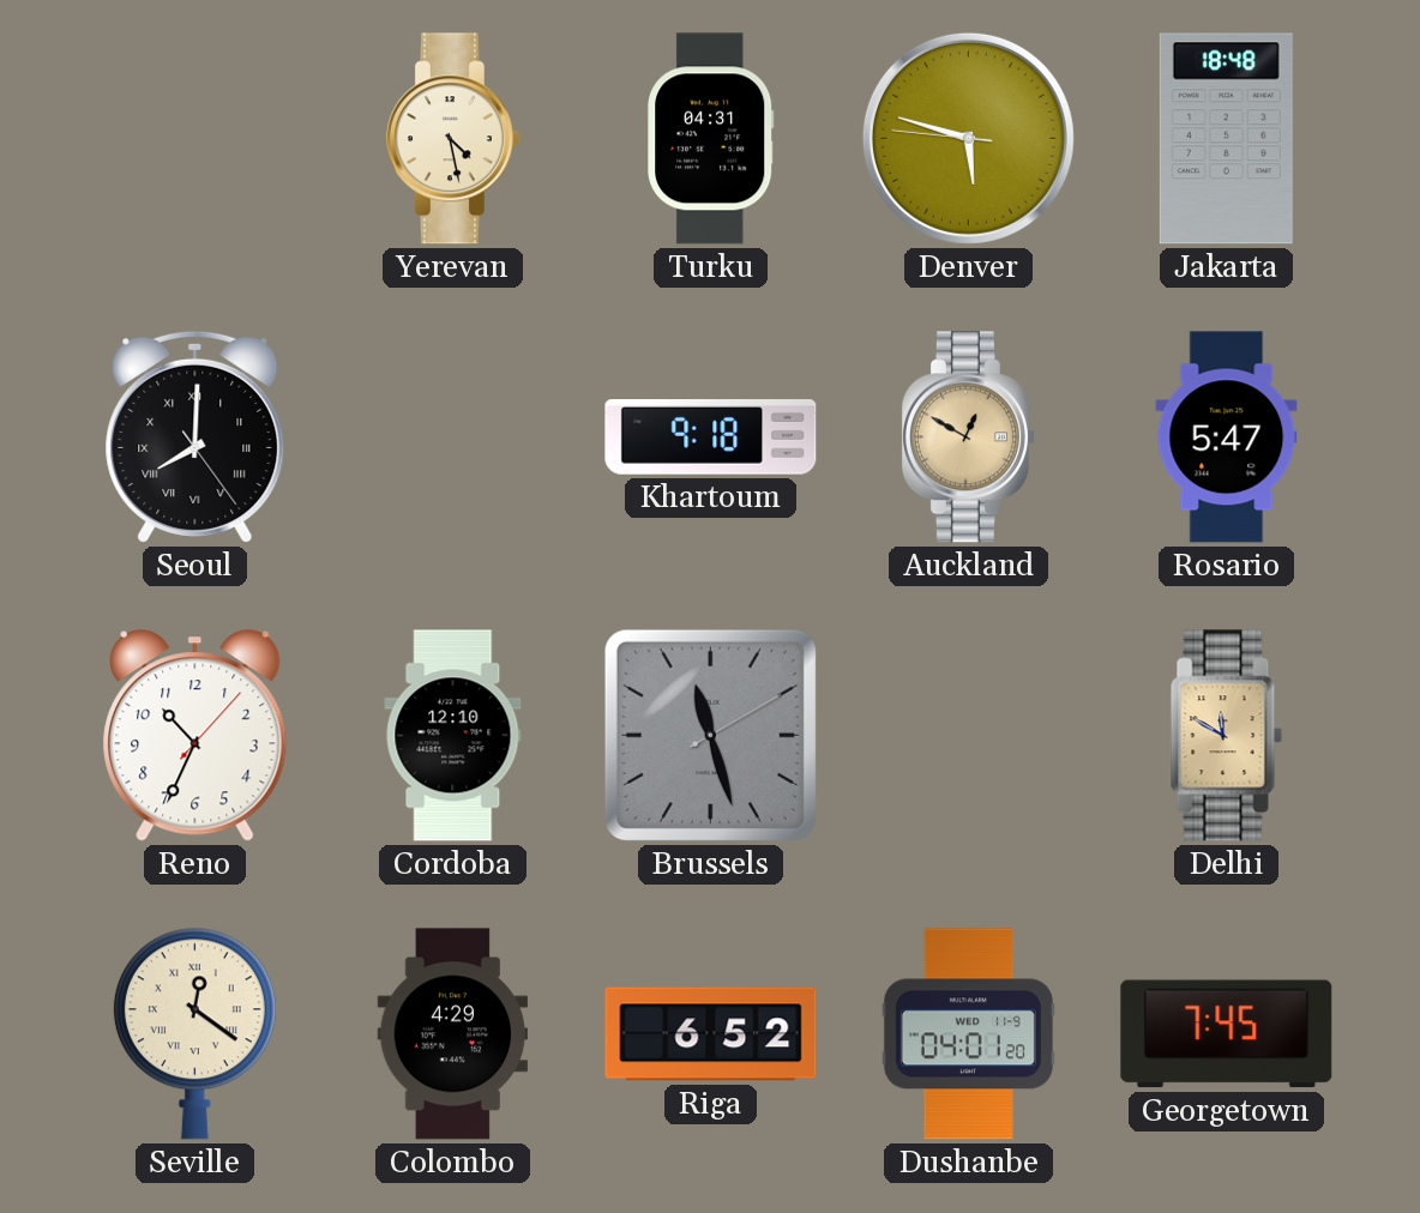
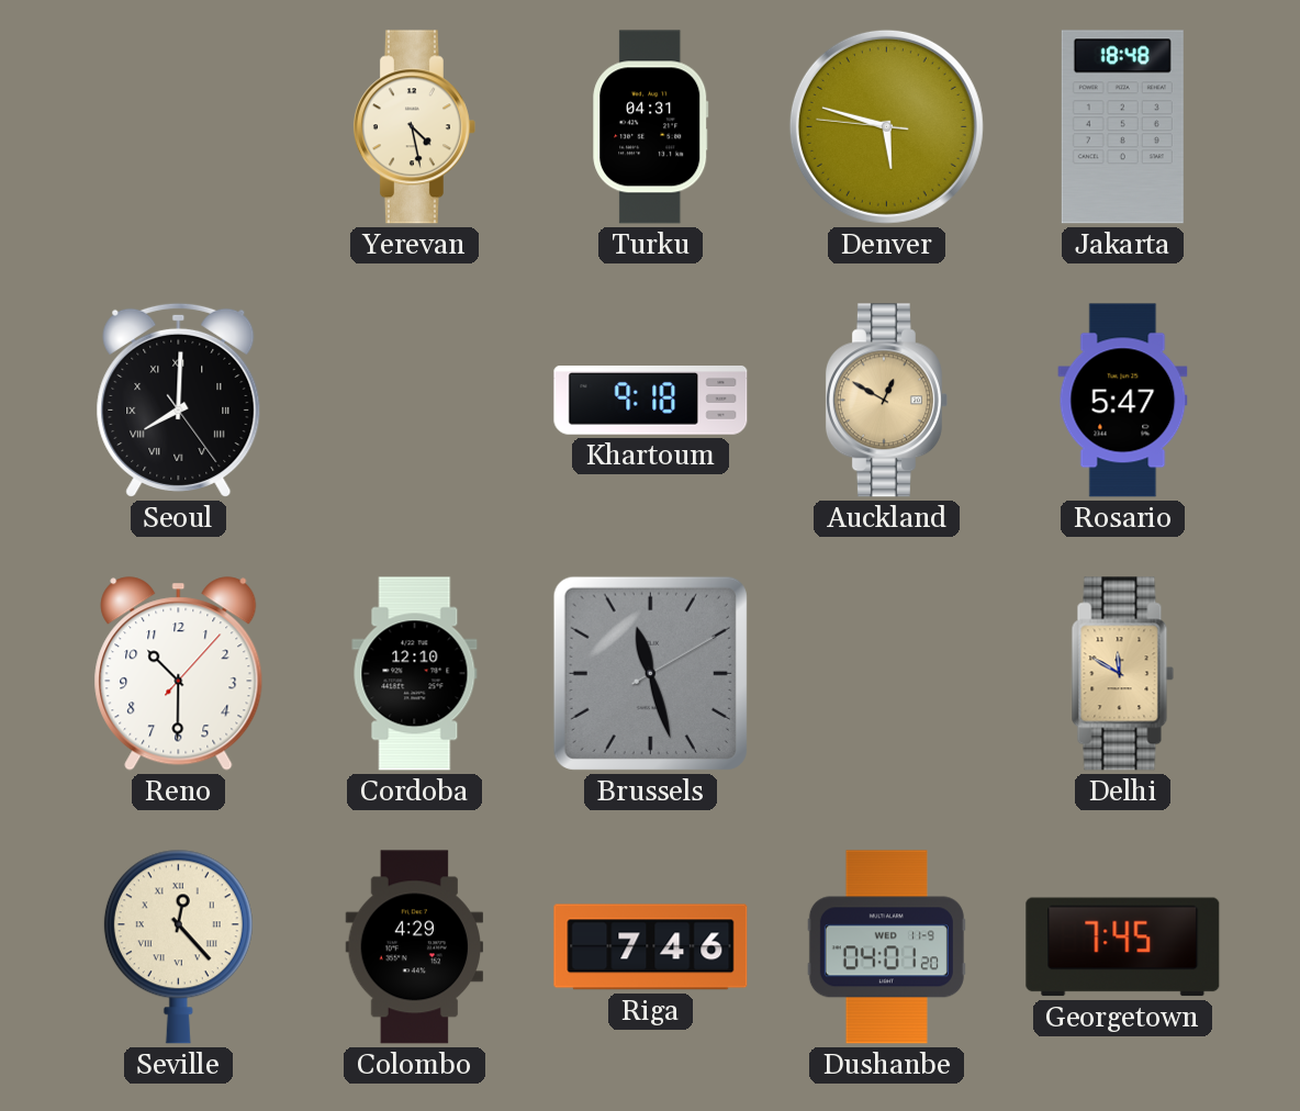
Reno: 10:34 -> 10:30
Seville: 12:21 -> 12:23
Riga: 6:52 -> 7:46
